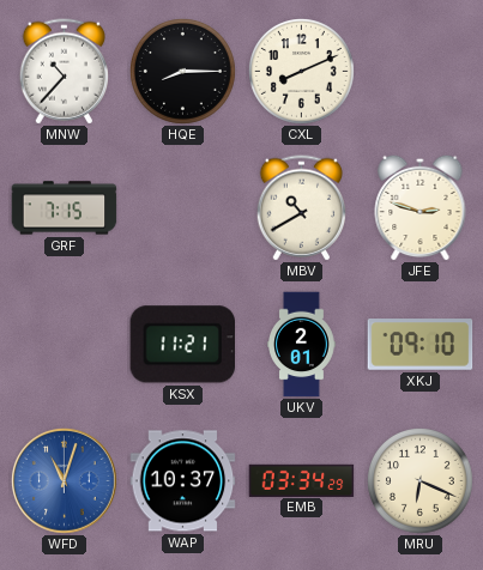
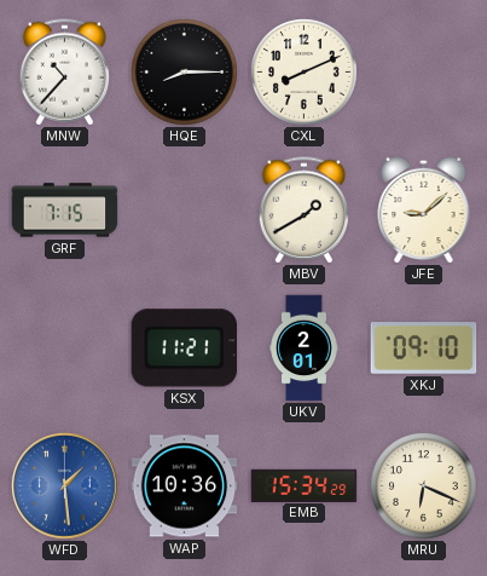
MBV: 10:40 -> 1:40
JFE: 2:48 -> 9:08
WFD: 11:03 -> 1:29
WAP: 10:37 -> 10:36
EMB: 03:34 -> 15:34
